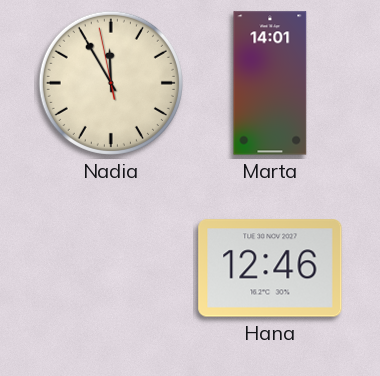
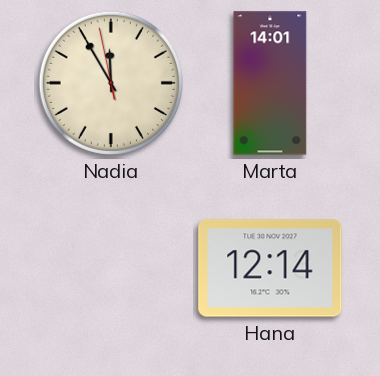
Hana: 12:46 -> 12:14
